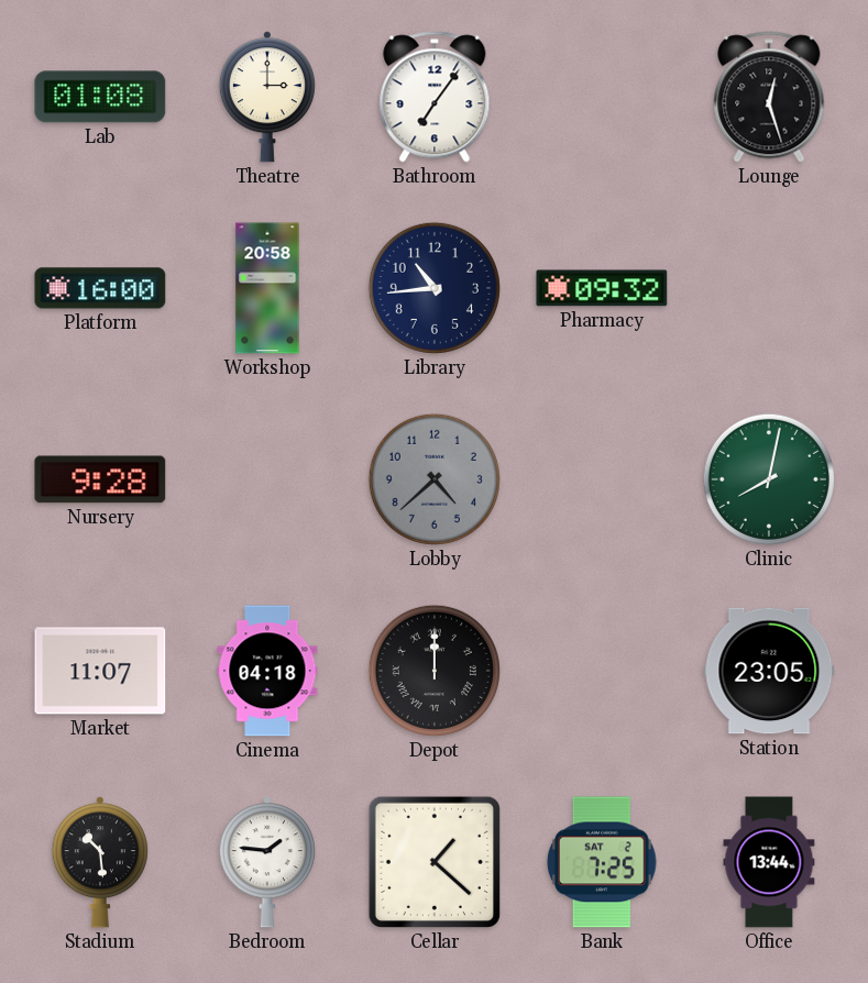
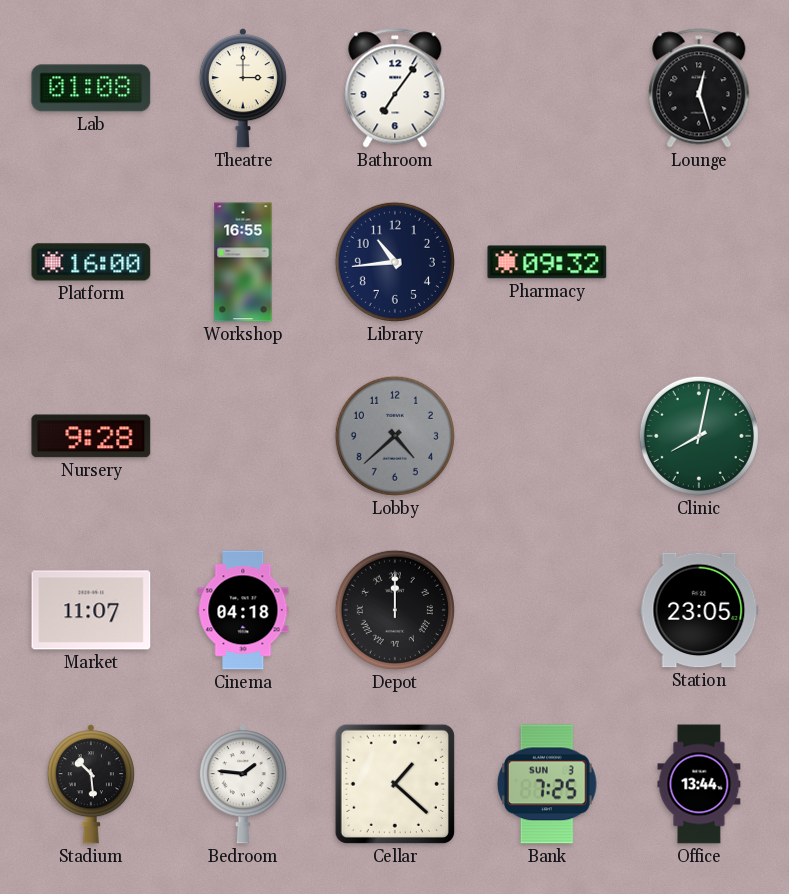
Workshop: 20:58 -> 16:55
Bank date: SAT 2 -> SUN 3
